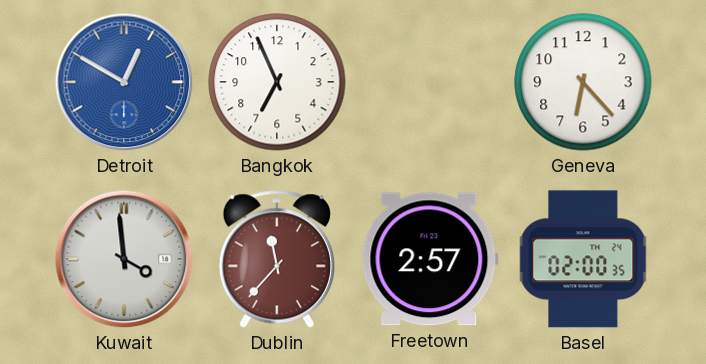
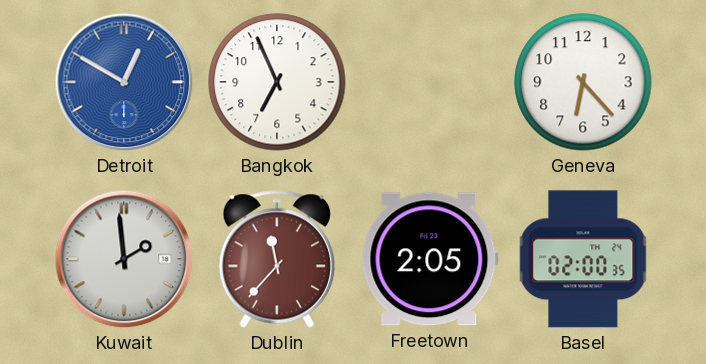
Kuwait: 3:59 -> 1:59
Freetown: 2:57 -> 2:05
